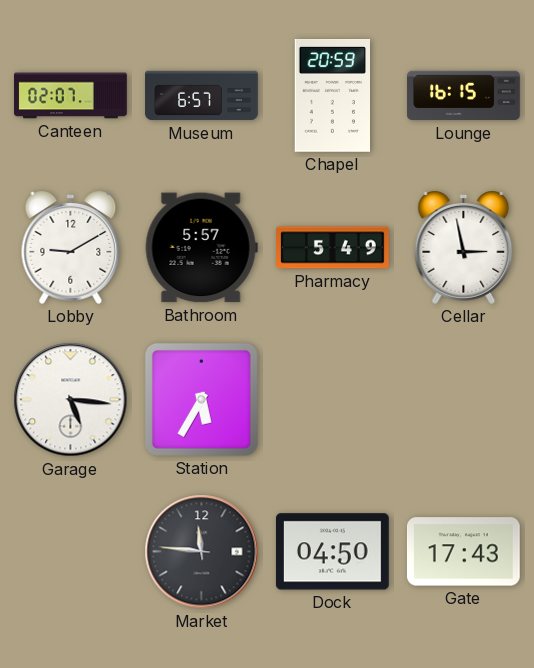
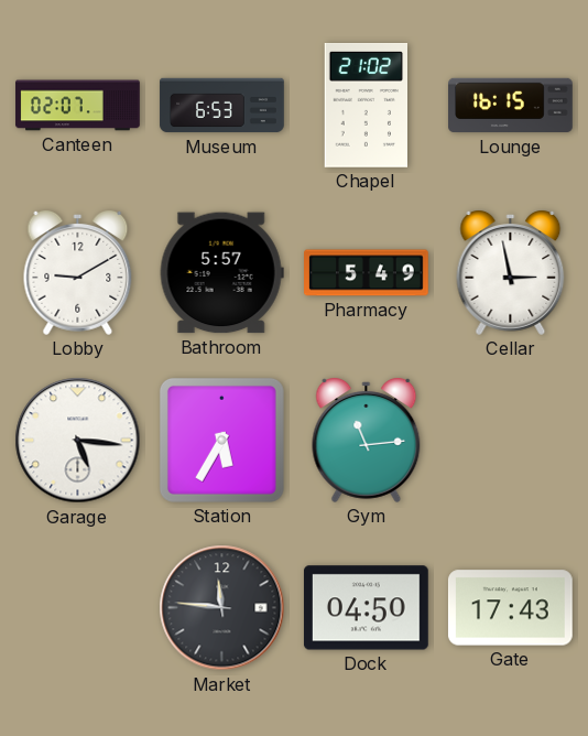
Museum: 6:57 -> 6:53
Chapel: 20:59 -> 21:02
Gym: none -> 11:14
